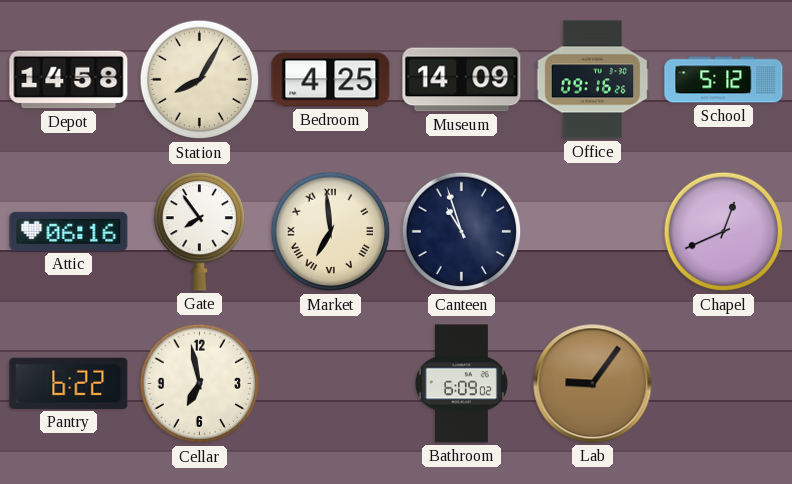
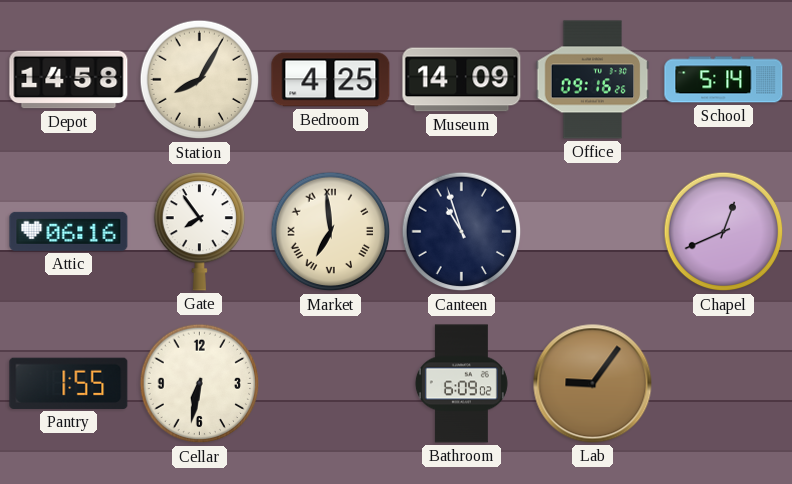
School: 5:12 -> 5:14
Pantry: 6:22 -> 1:55
Cellar: 6:58 -> 6:32
